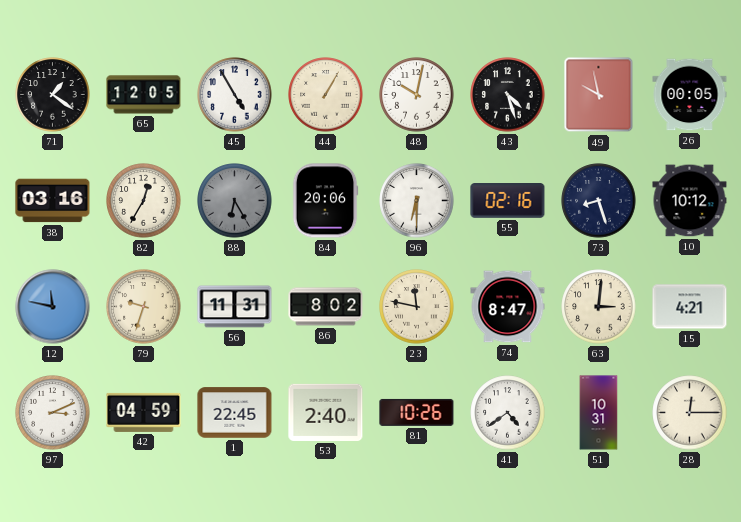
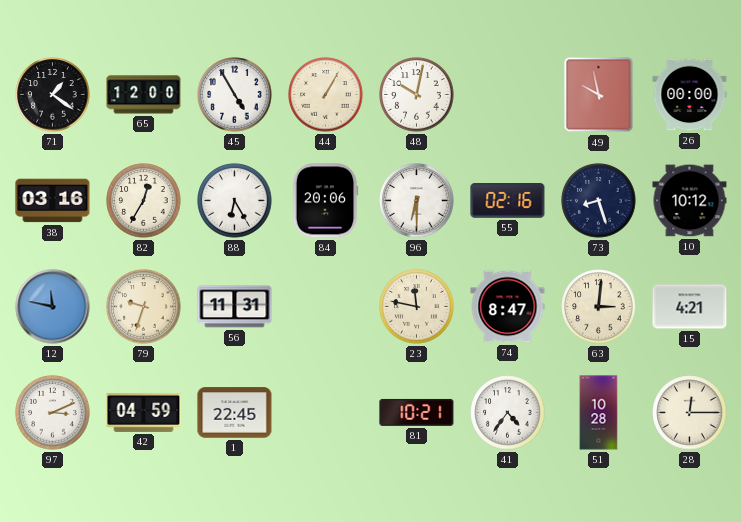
65: 12:05 -> 12:00
43: 4:27 -> none
26: 00:05 -> 00:00
88 dial: grey -> white
86: 8:02 -> none
53: 2:40 -> none
81: 10:26 -> 10:21
41: 4:39 -> 4:36
51: 10:31 -> 10:28
